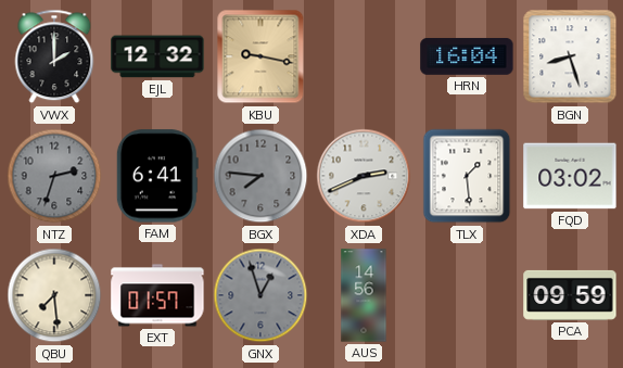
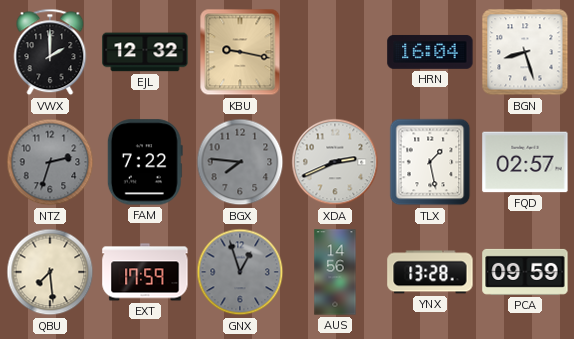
FAM: 6:41 -> 7:22
TLX: 1:29 -> 1:28
FQD: 03:02 -> 02:57
EXT: 01:57 -> 17:59
YNX: none -> 13:28
